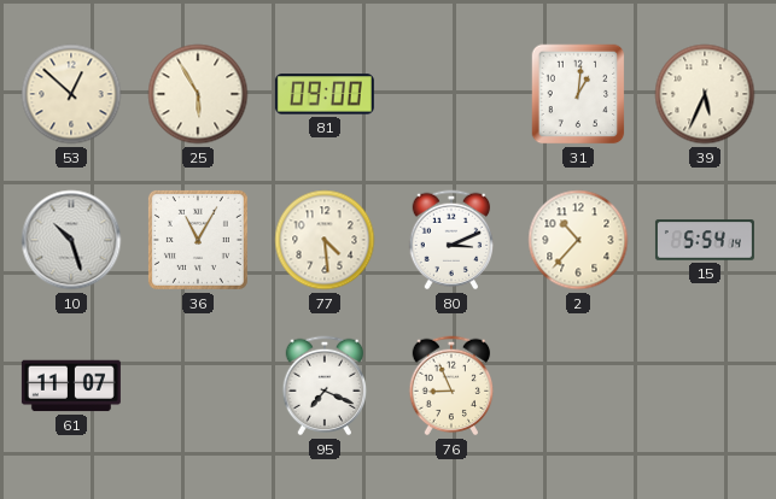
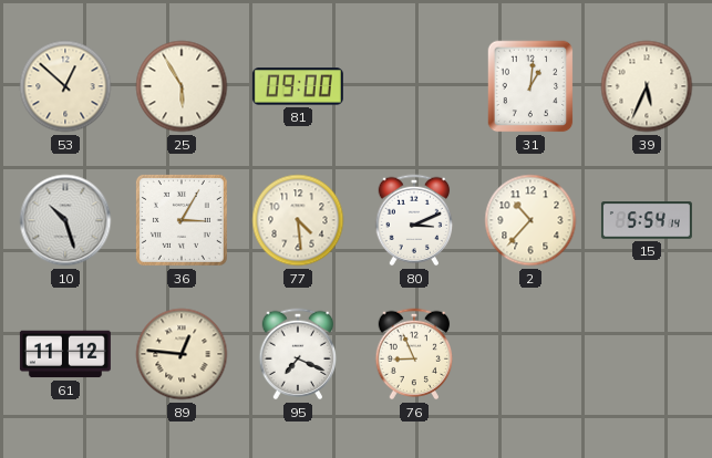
36: 11:05 -> 3:05
61: 11:07 -> 11:12
89: none -> 12:46
